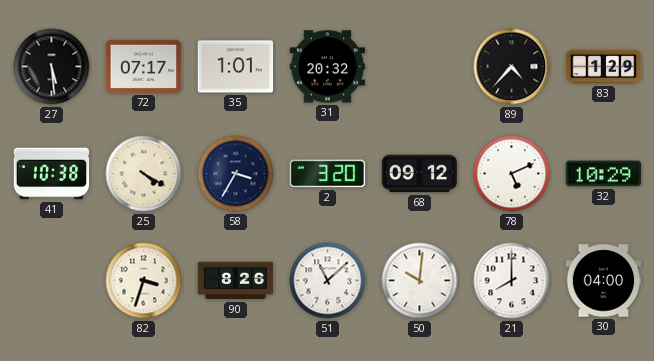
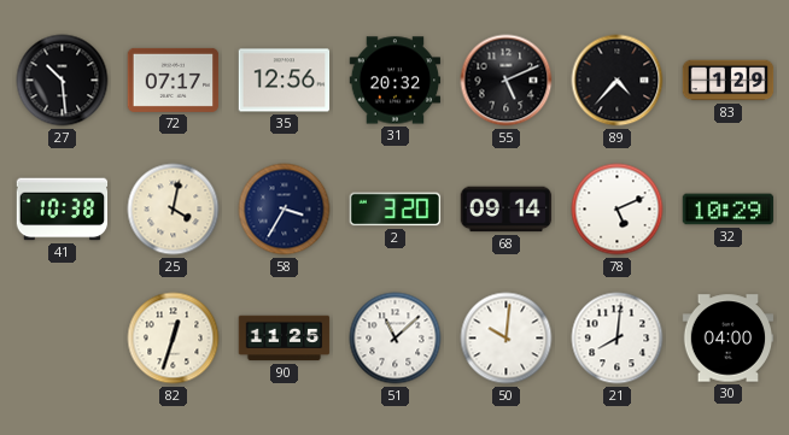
27: 5:29 -> 10:29
35: 1:01 -> 12:56
55: none -> 5:11
25: 4:20 -> 4:02
68: 09:12 -> 09:14
82: 3:33 -> 12:33
90: 8:26 -> 11:25
21: 8:00 -> 8:01
